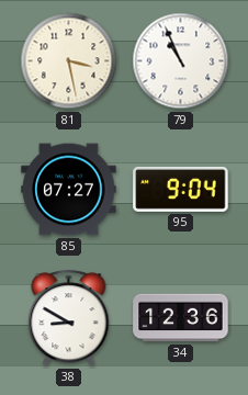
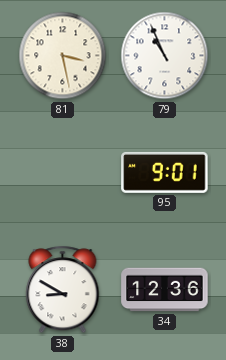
85: 07:27 -> none
95: 9:04 -> 9:01
